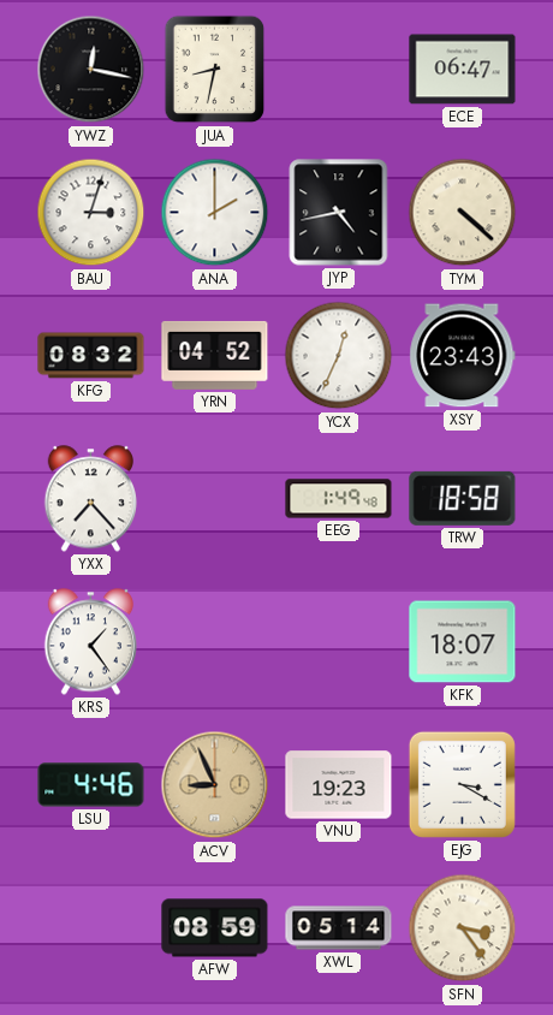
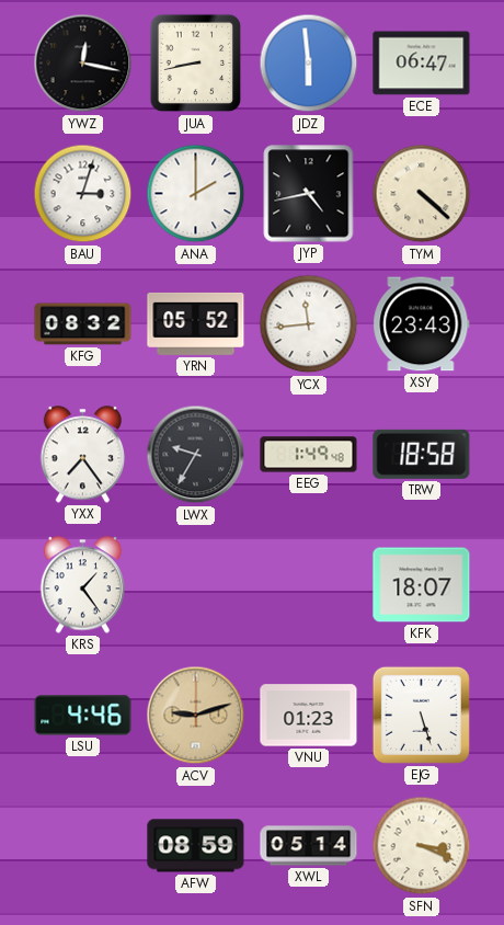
JUA: 8:32 -> 8:43
JDZ: none -> 5:59
YRN: 04:52 -> 05:52
YCX: 12:34 -> 11:44
YXX: 7:23 -> 7:24
LWX: none -> 9:35
ACV: 8:56 -> 9:12
VNU: 19:23 -> 01:23
EJG: 3:20 -> 5:27
SFN: 3:24 -> 3:19
